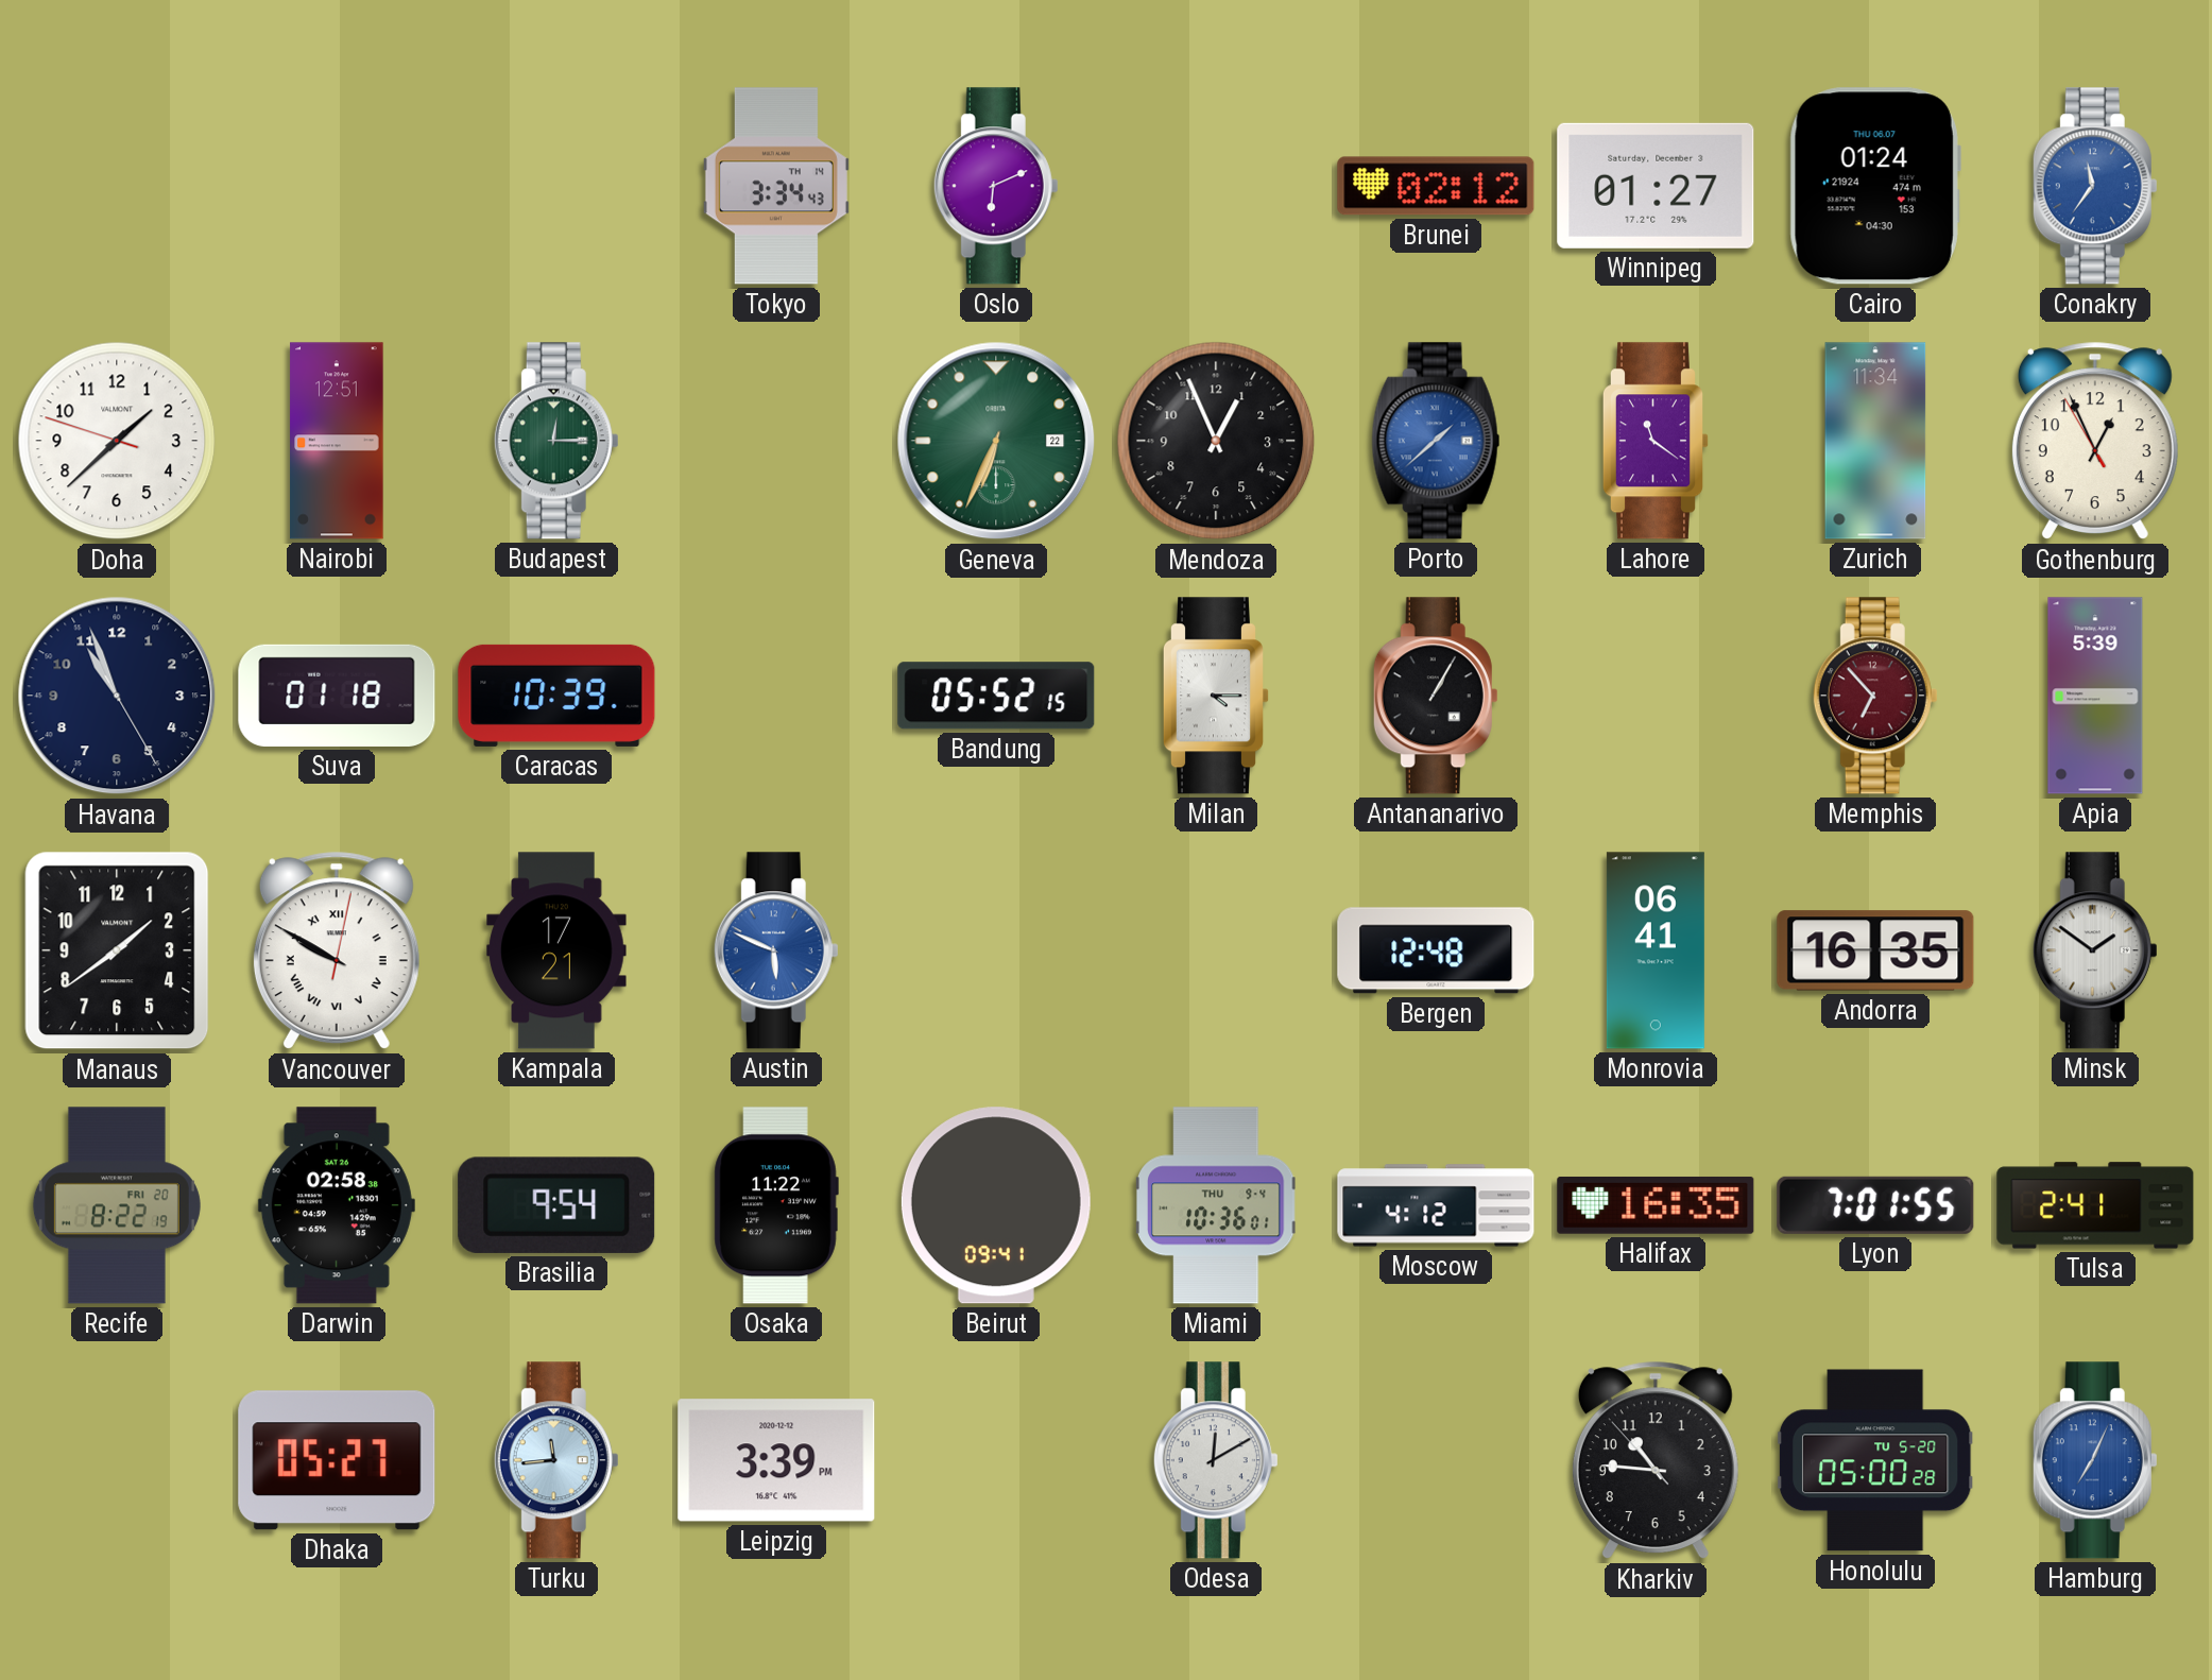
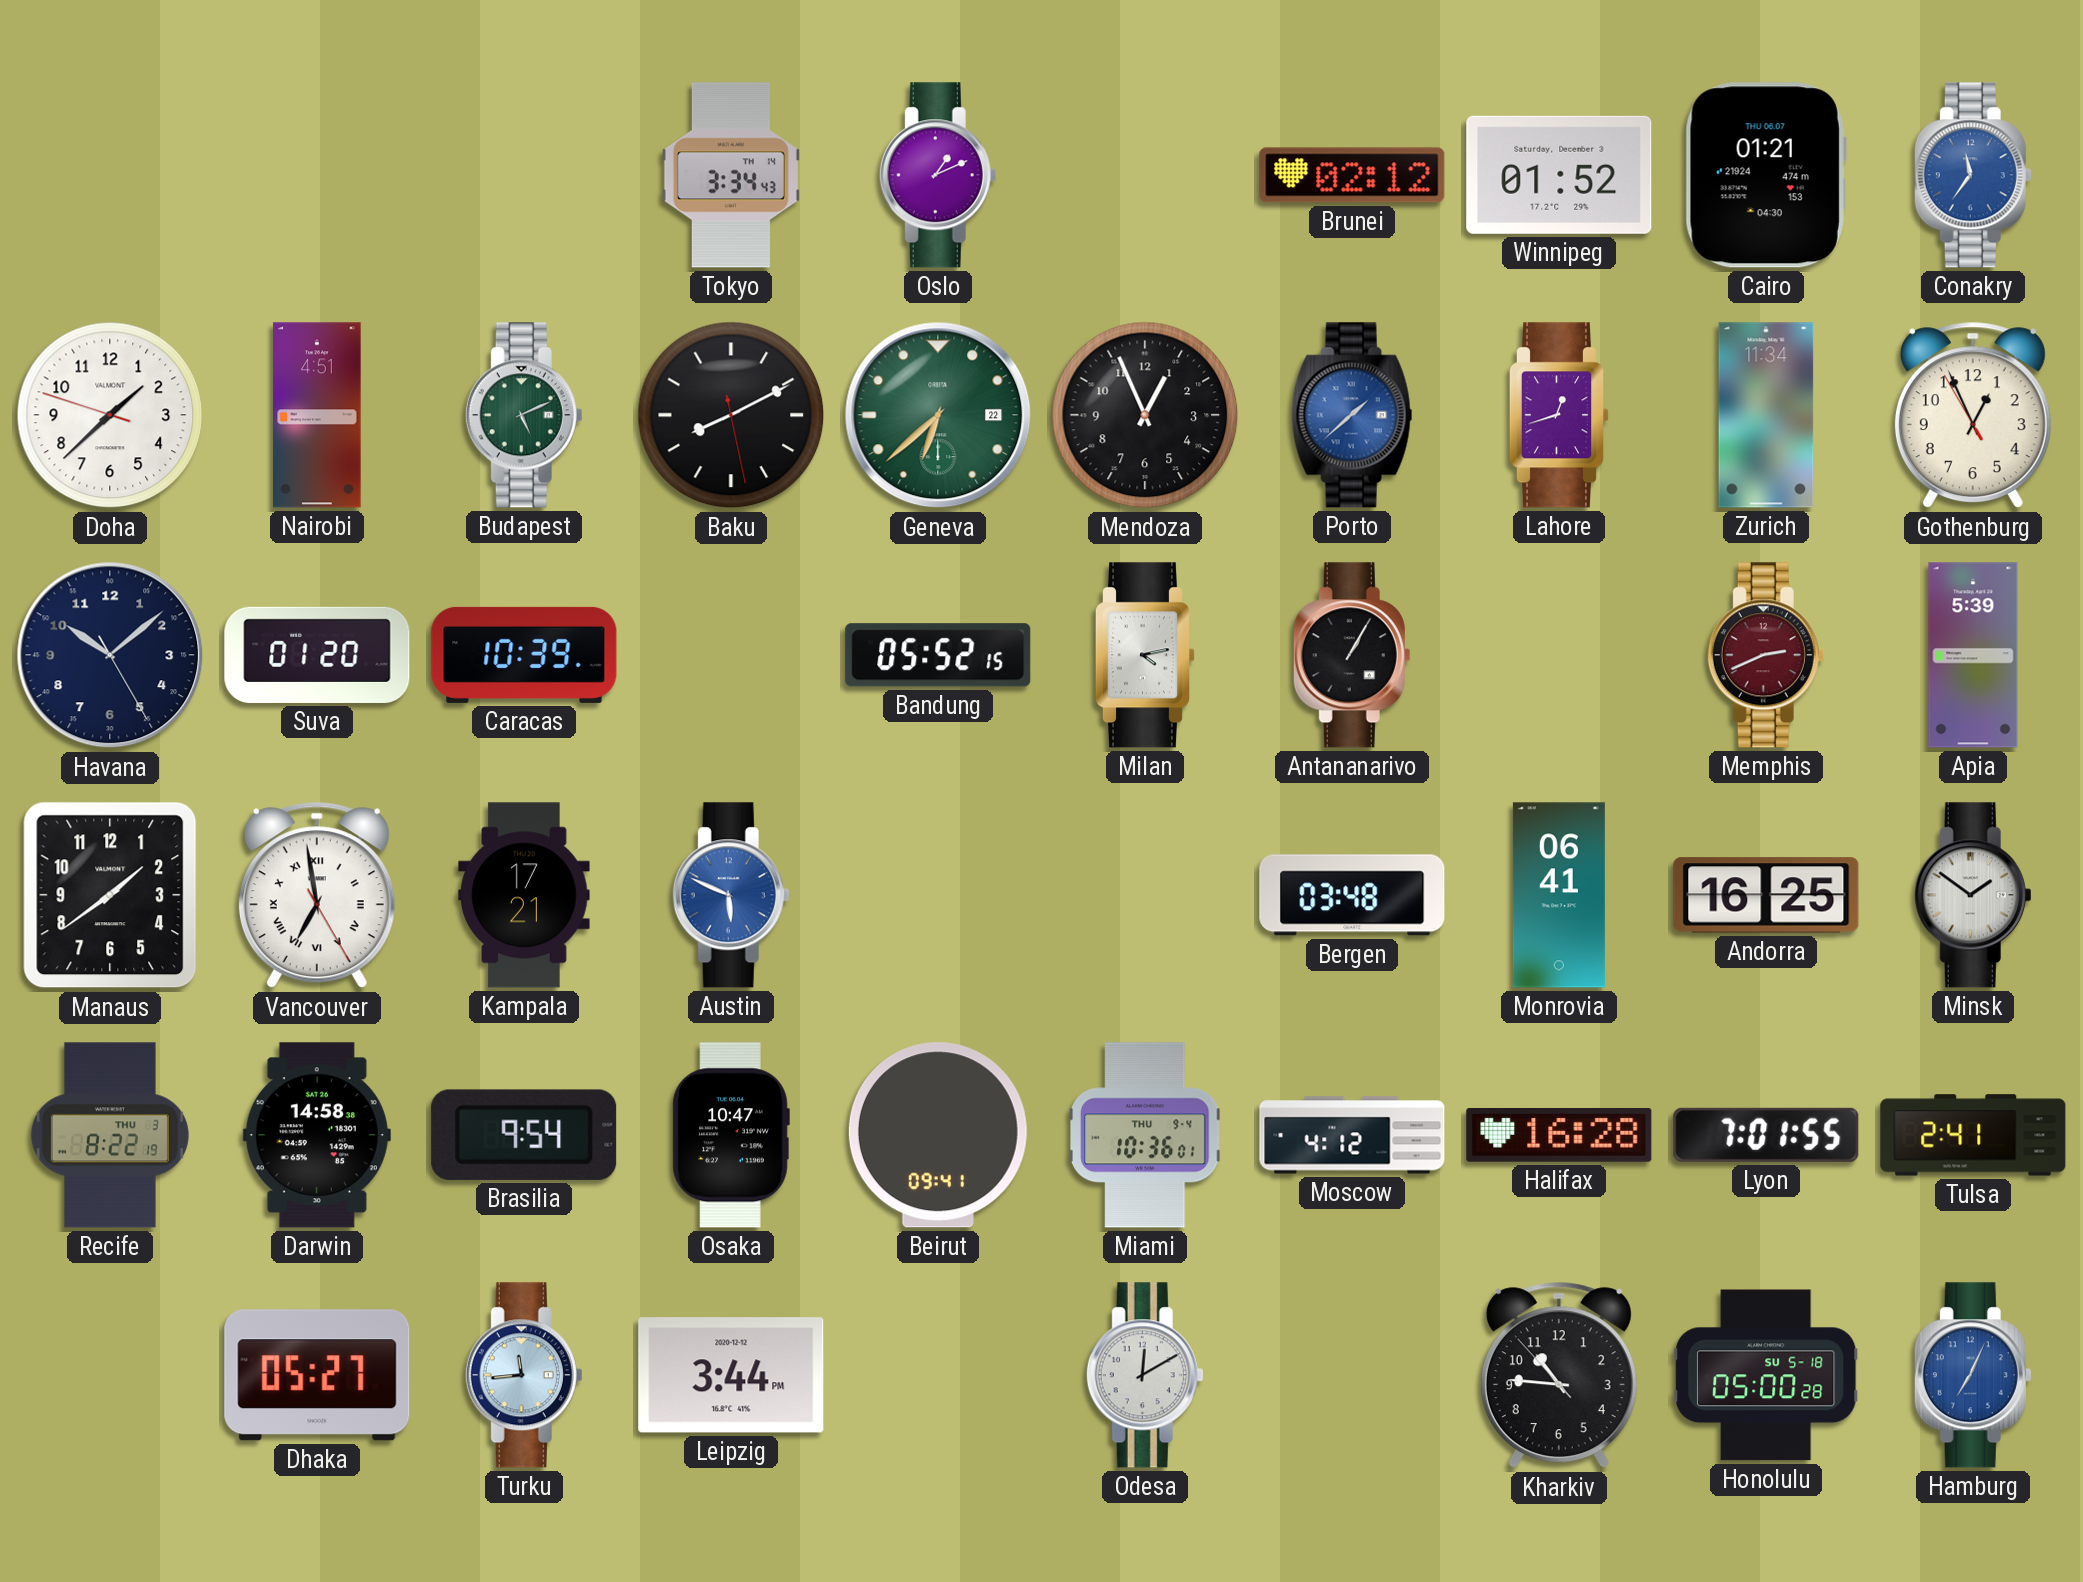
Oslo: 6:11 -> 1:11
Winnipeg: 01:27 -> 01:52
Cairo: 01:24 -> 01:21
Nairobi: 12:51 -> 4:51
Budapest: 12:15 -> 5:11
Baku: none -> 8:10
Geneva: 6:34 -> 6:38
Lahore: 11:21 -> 12:42
Havana: 10:56 -> 10:08
Suva: 01:18 -> 01:20
Milan: 4:15 -> 4:13
Memphis: 6:53 -> 2:41
Vancouver: 9:50 -> 6:58
Bergen: 12:48 -> 03:48
Andorra: 16:35 -> 16:25
Recife date: FRI 20 -> THU 3
Darwin: 02:58 -> 14:58
Osaka: 11:22 -> 10:47
Halifax: 16:35 -> 16:28
Leipzig: 3:39 -> 3:44
Honolulu date: TU 5-20 -> SU 5-18
